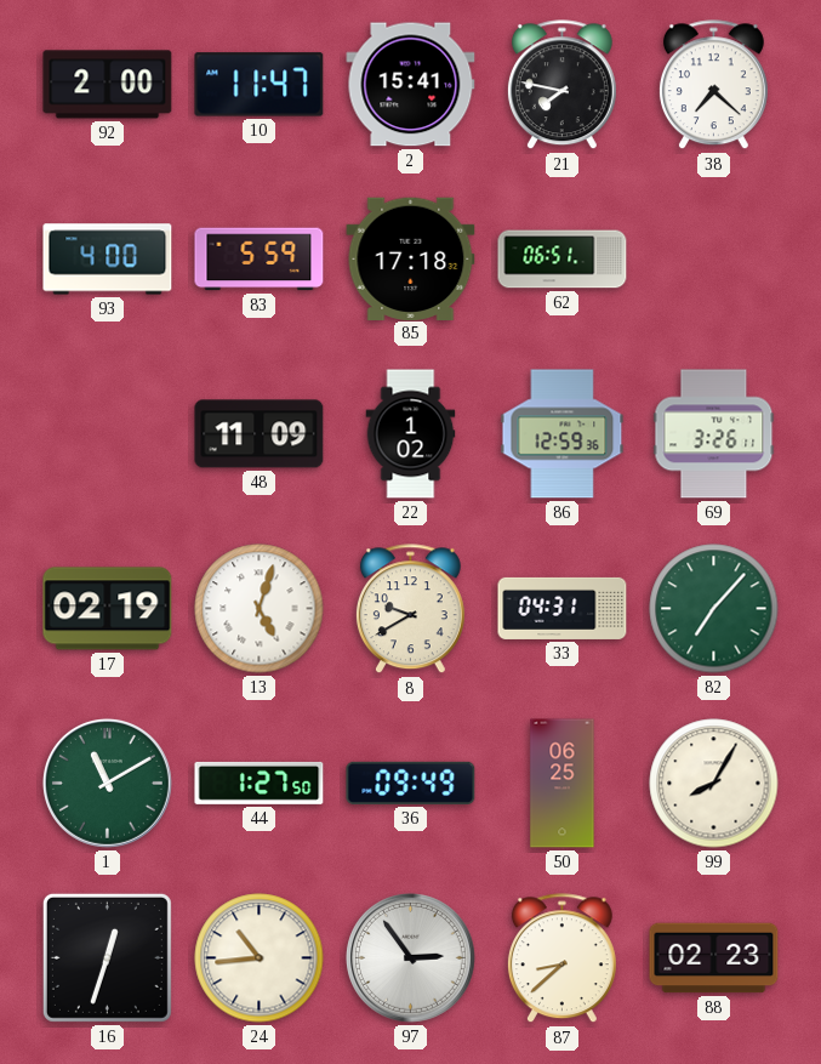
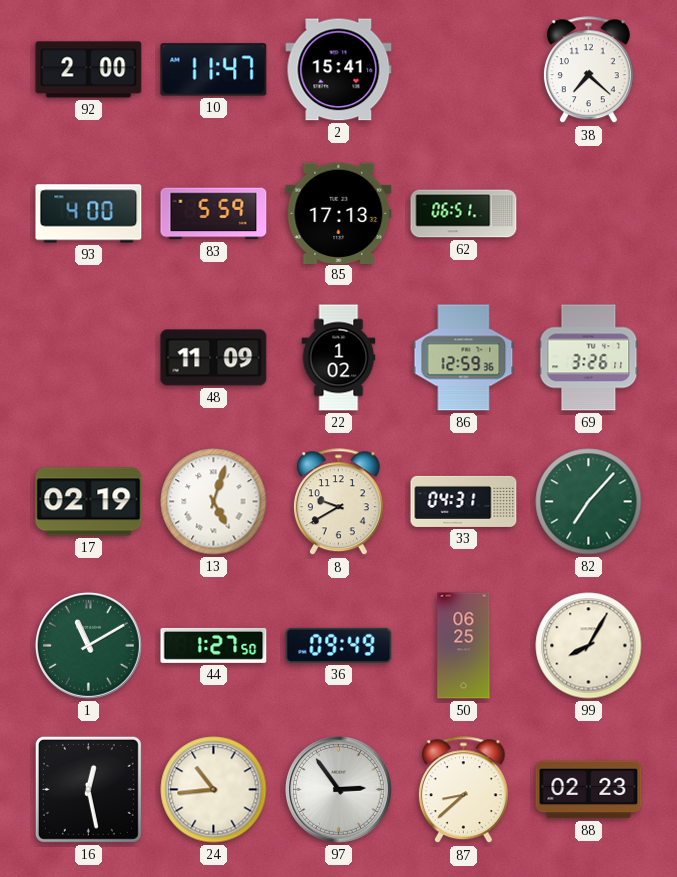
21: 7:47 -> none
85: 17:18 -> 17:13
16: 12:33 -> 12:28
